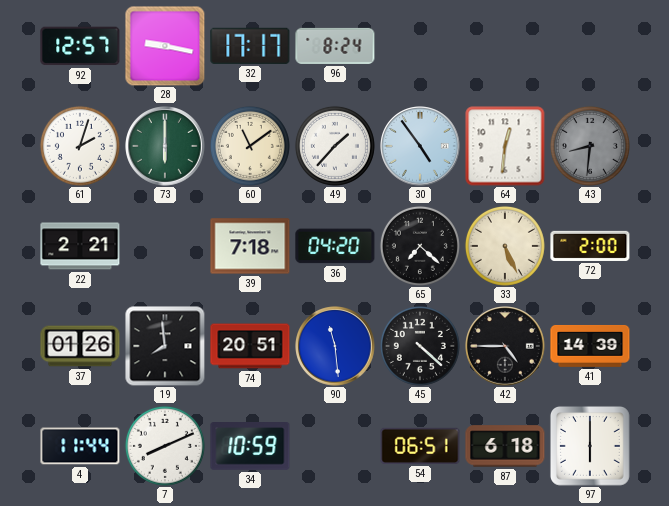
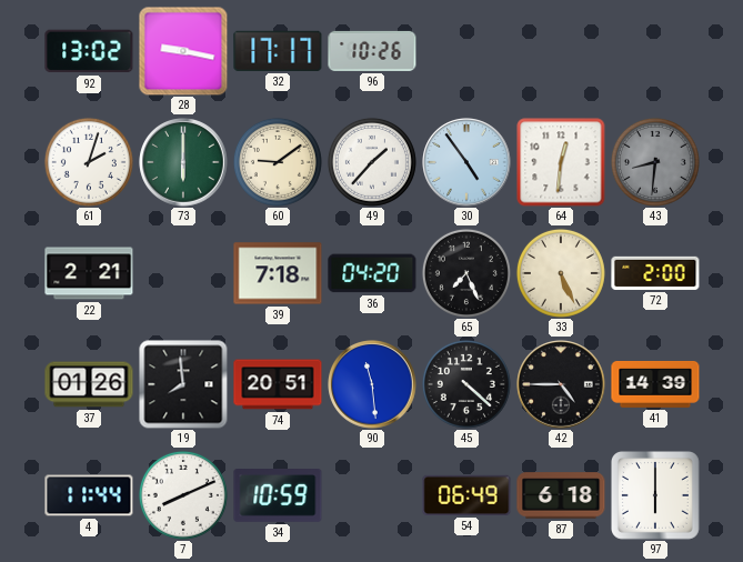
92: 12:57 -> 13:02
96: 8:24 -> 10:26
60: 11:09 -> 9:09
65: 7:22 -> 7:26
54: 06:51 -> 06:49
